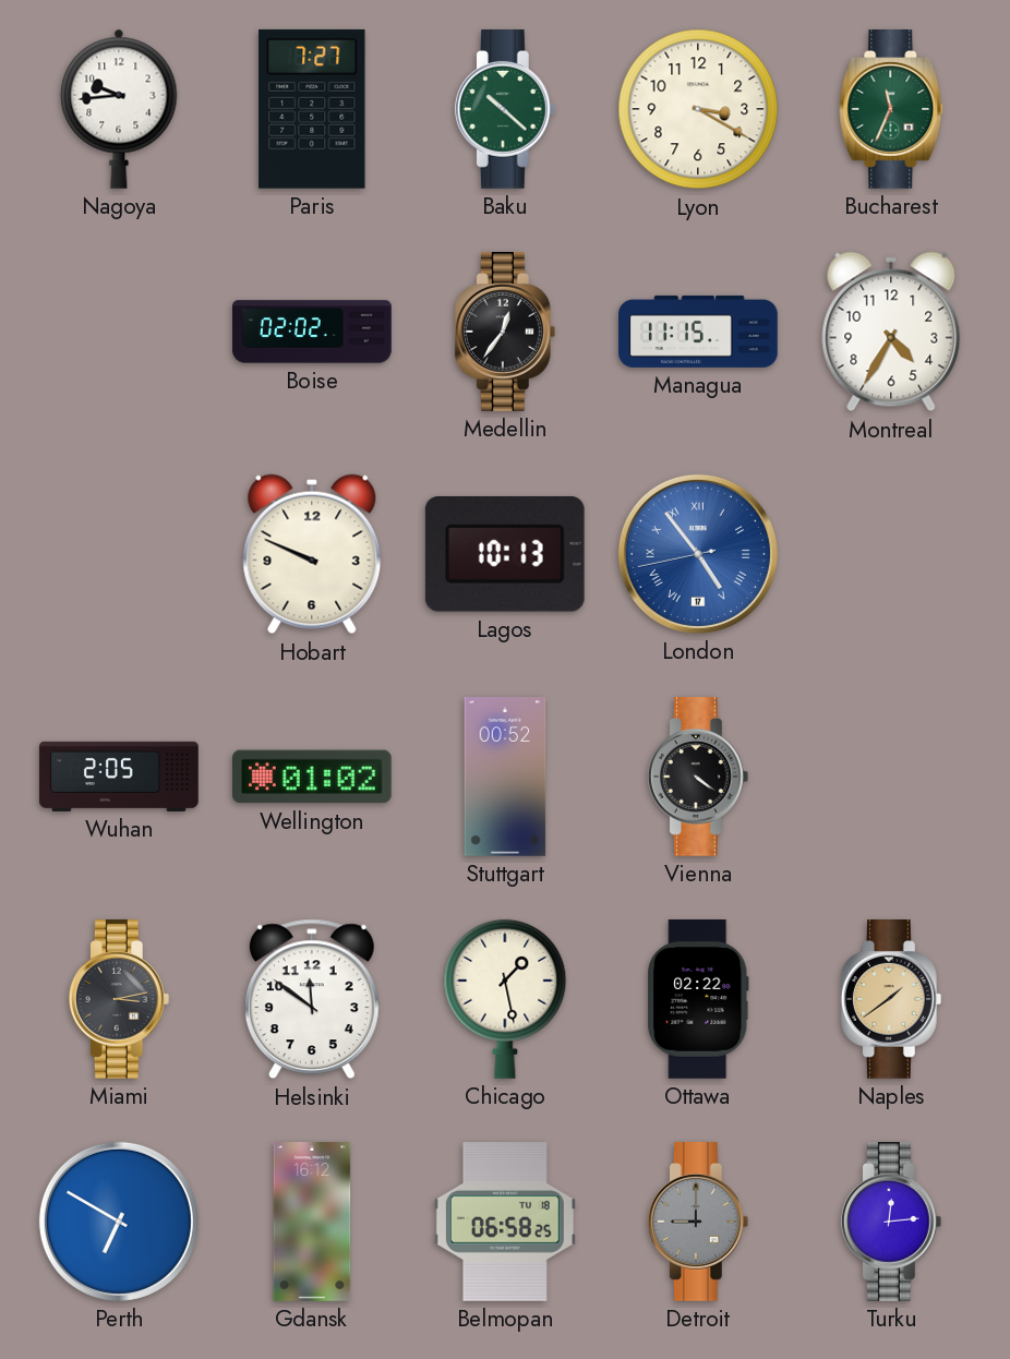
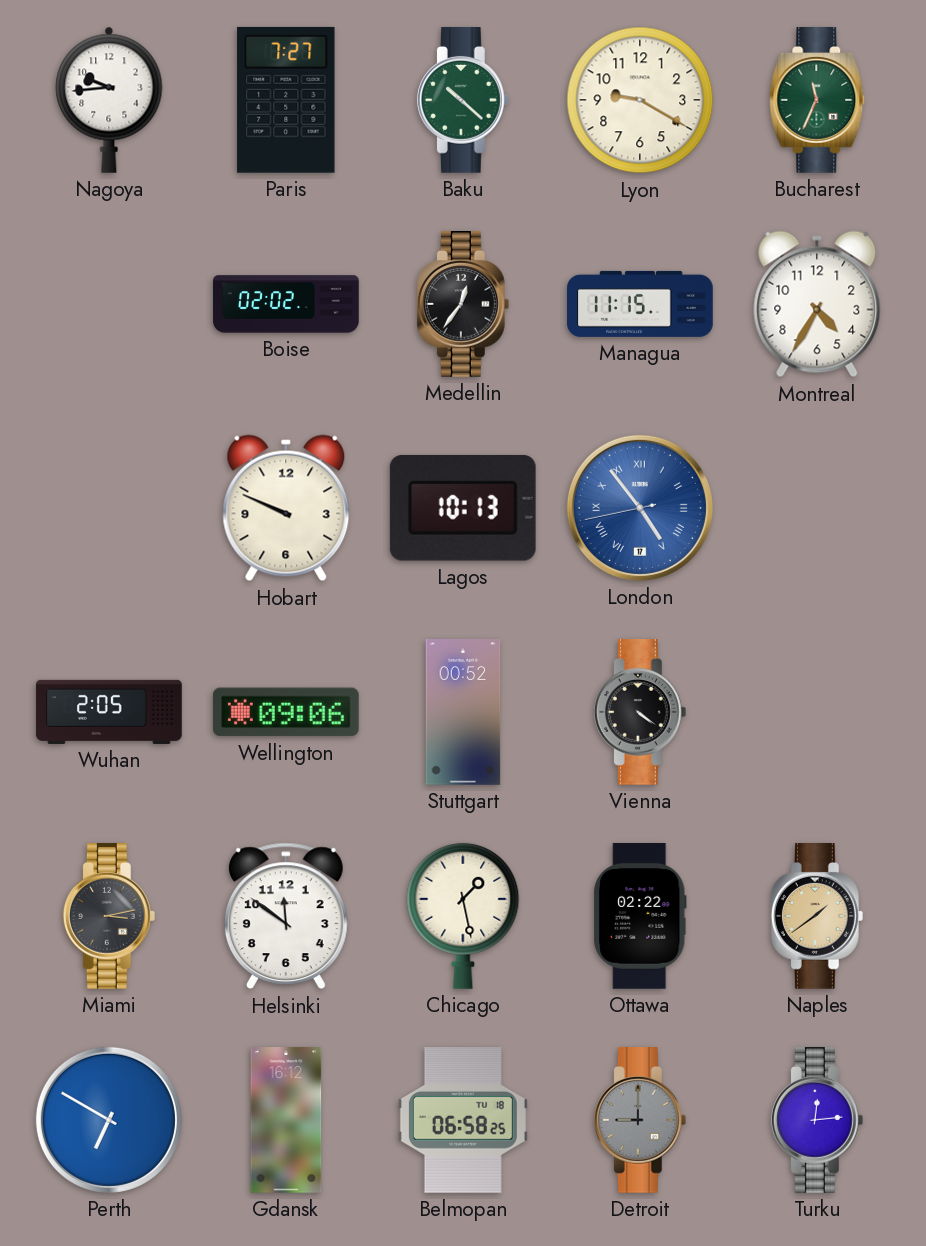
Lyon: 3:20 -> 9:20
Wellington: 01:02 -> 09:06
